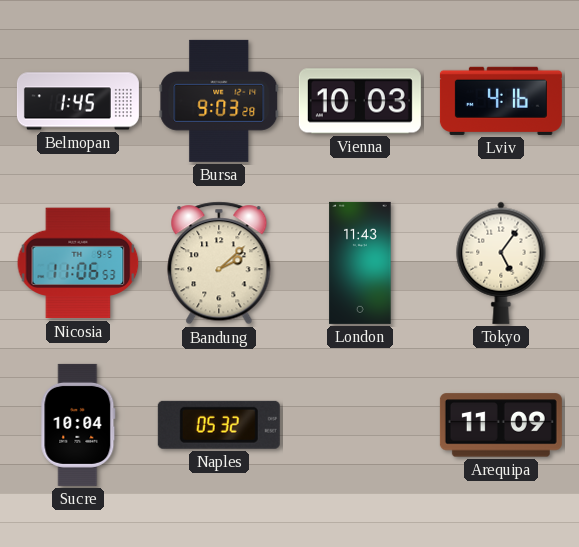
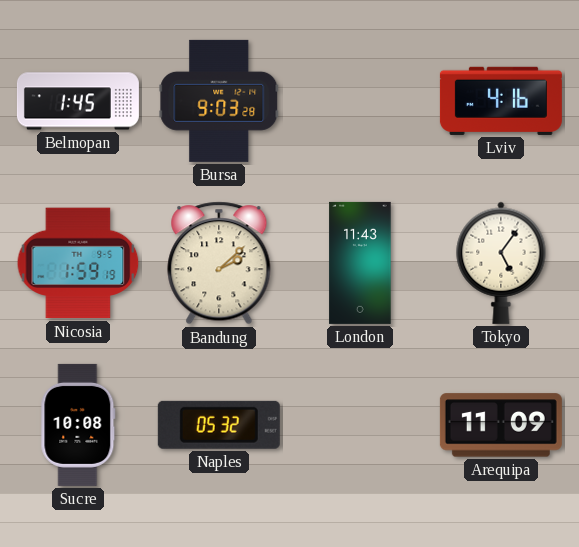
Vienna: 10:03 -> none
Nicosia: 11:06 -> 1:59
Sucre: 10:04 -> 10:08
